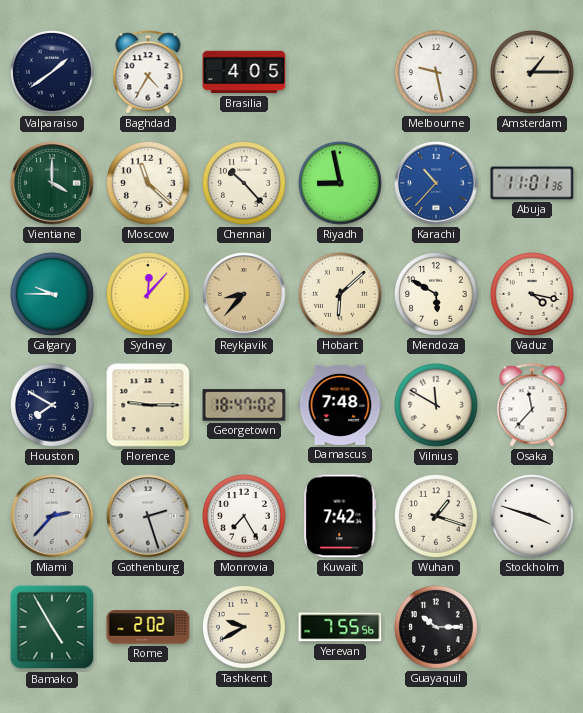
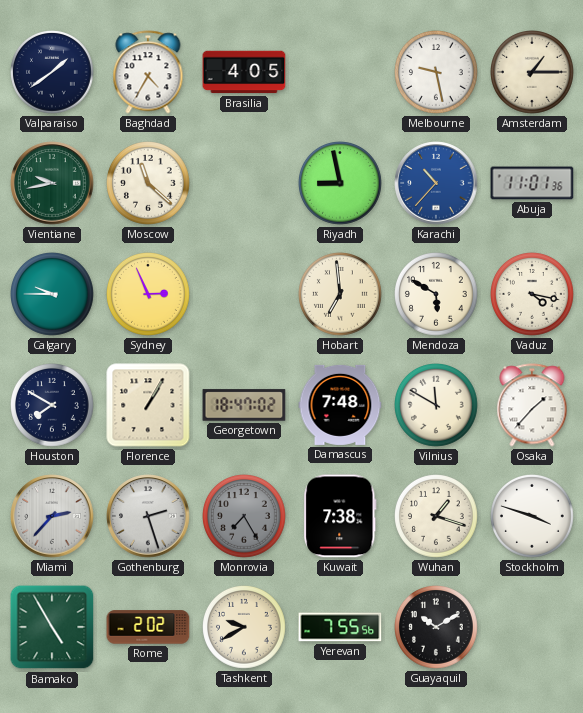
Vientiane: 4:00 -> 9:43
Chennai: 10:23 -> none
Sydney: 12:07 -> 2:56
Reykjavik: 8:37 -> none
Hobart: 6:08 -> 6:59
Florence: 9:15 -> 1:05
Osaka: 11:37 -> 1:37
Monrovia dial: white -> grey
Kuwait: 7:42 -> 7:38
Guayaquil: 10:15 -> 10:10
